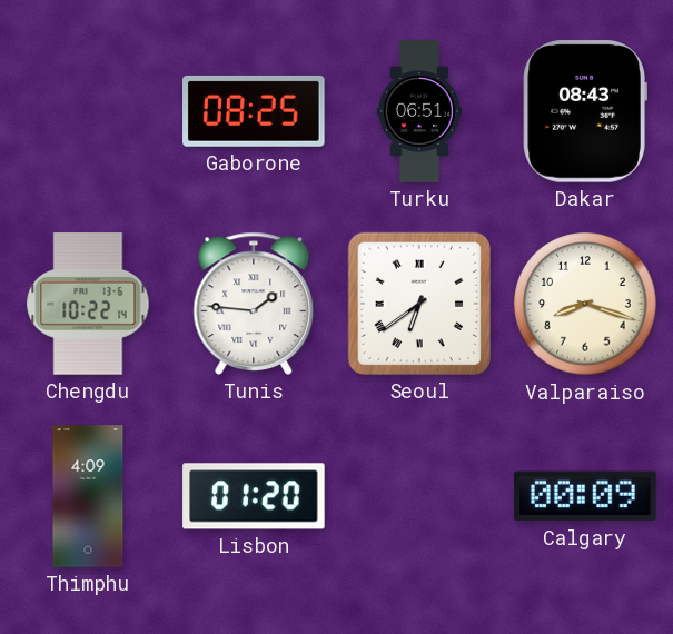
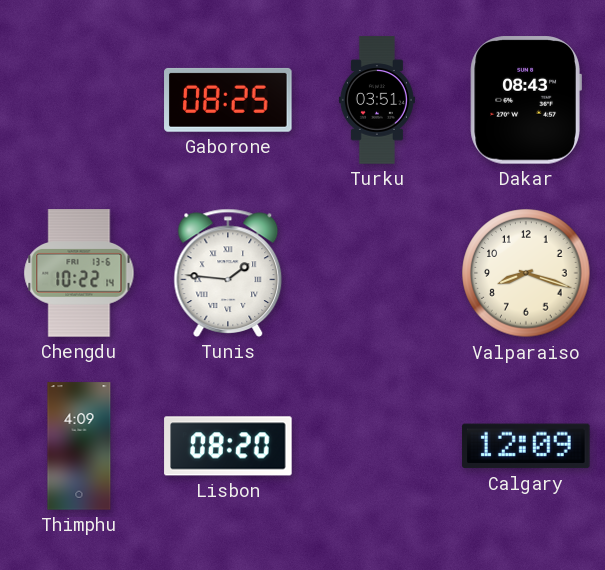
Turku: 06:51 -> 03:51
Seoul: 6:39 -> none
Lisbon: 01:20 -> 08:20
Calgary: 00:09 -> 12:09
